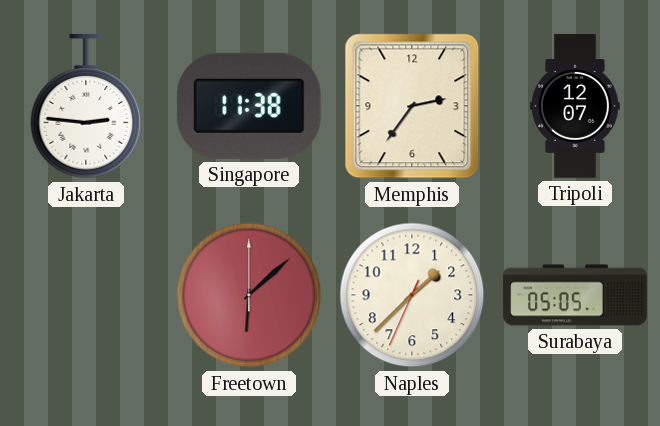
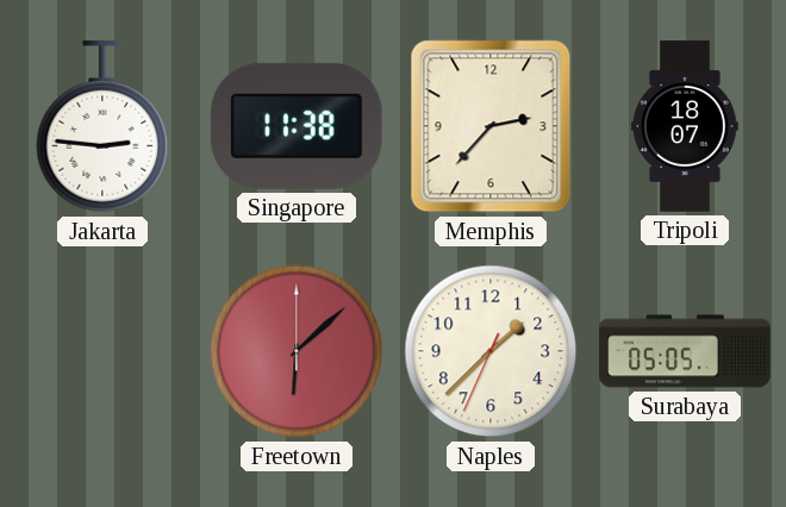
Memphis: 2:36 -> 2:37
Tripoli: 12:07 -> 18:07
